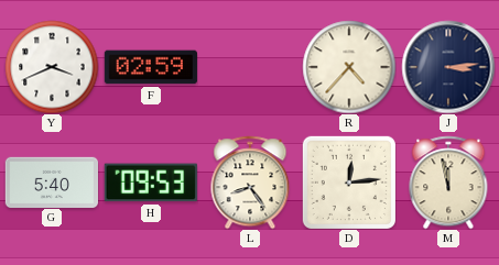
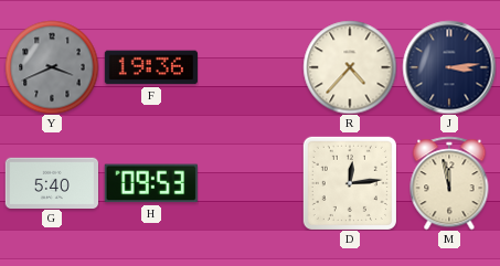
Y dial: white -> grey
F: 02:59 -> 19:36
L: 8:24 -> none
